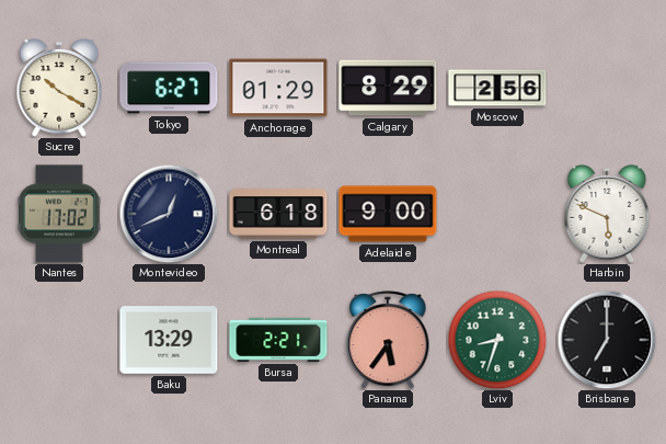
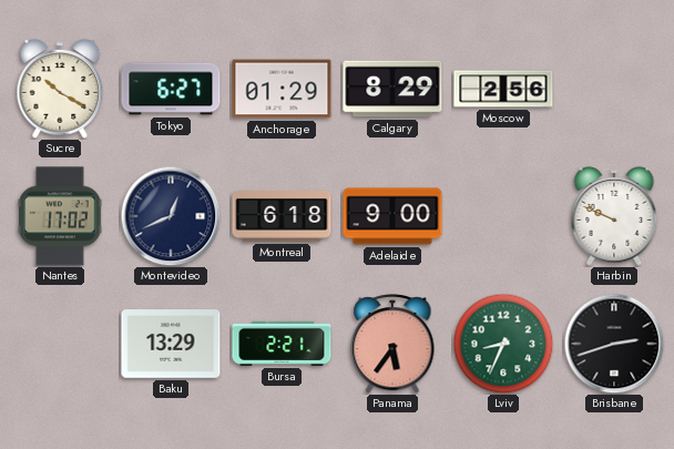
Harbin: 5:49 -> 9:49
Lviv: 8:33 -> 8:34
Brisbane: 7:00 -> 2:42
